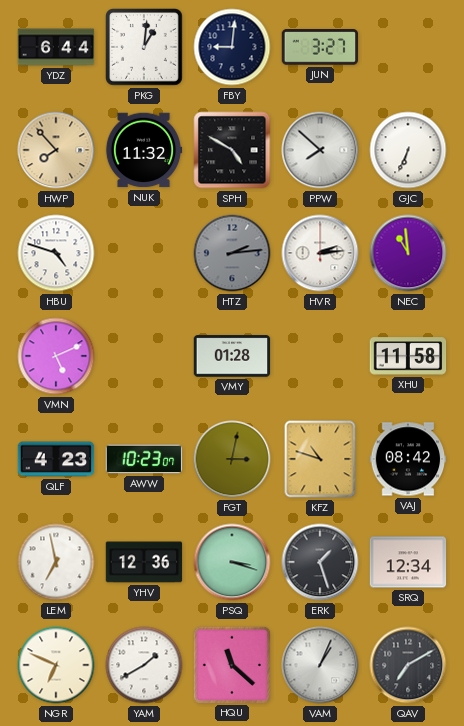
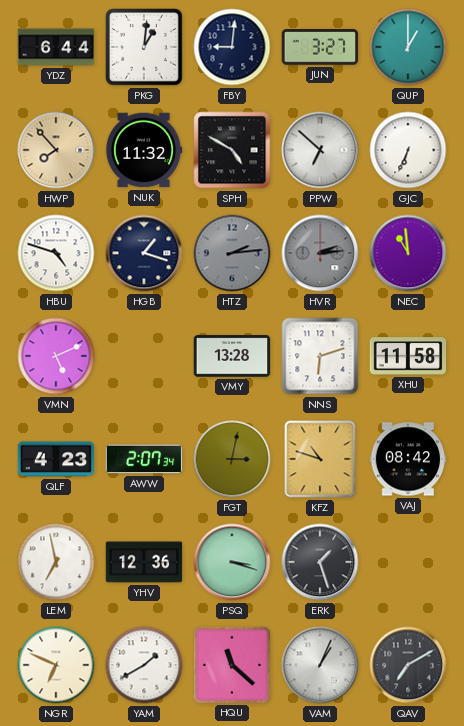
QUP: none -> 1:00
PPW: 7:52 -> 6:52
HGB: none -> 1:18
HVR dial: white -> grey
VMY: 01:28 -> 13:28
NNS: none -> 6:12
AWW: 10:23 -> 2:07
SRQ: 12:34 -> none
